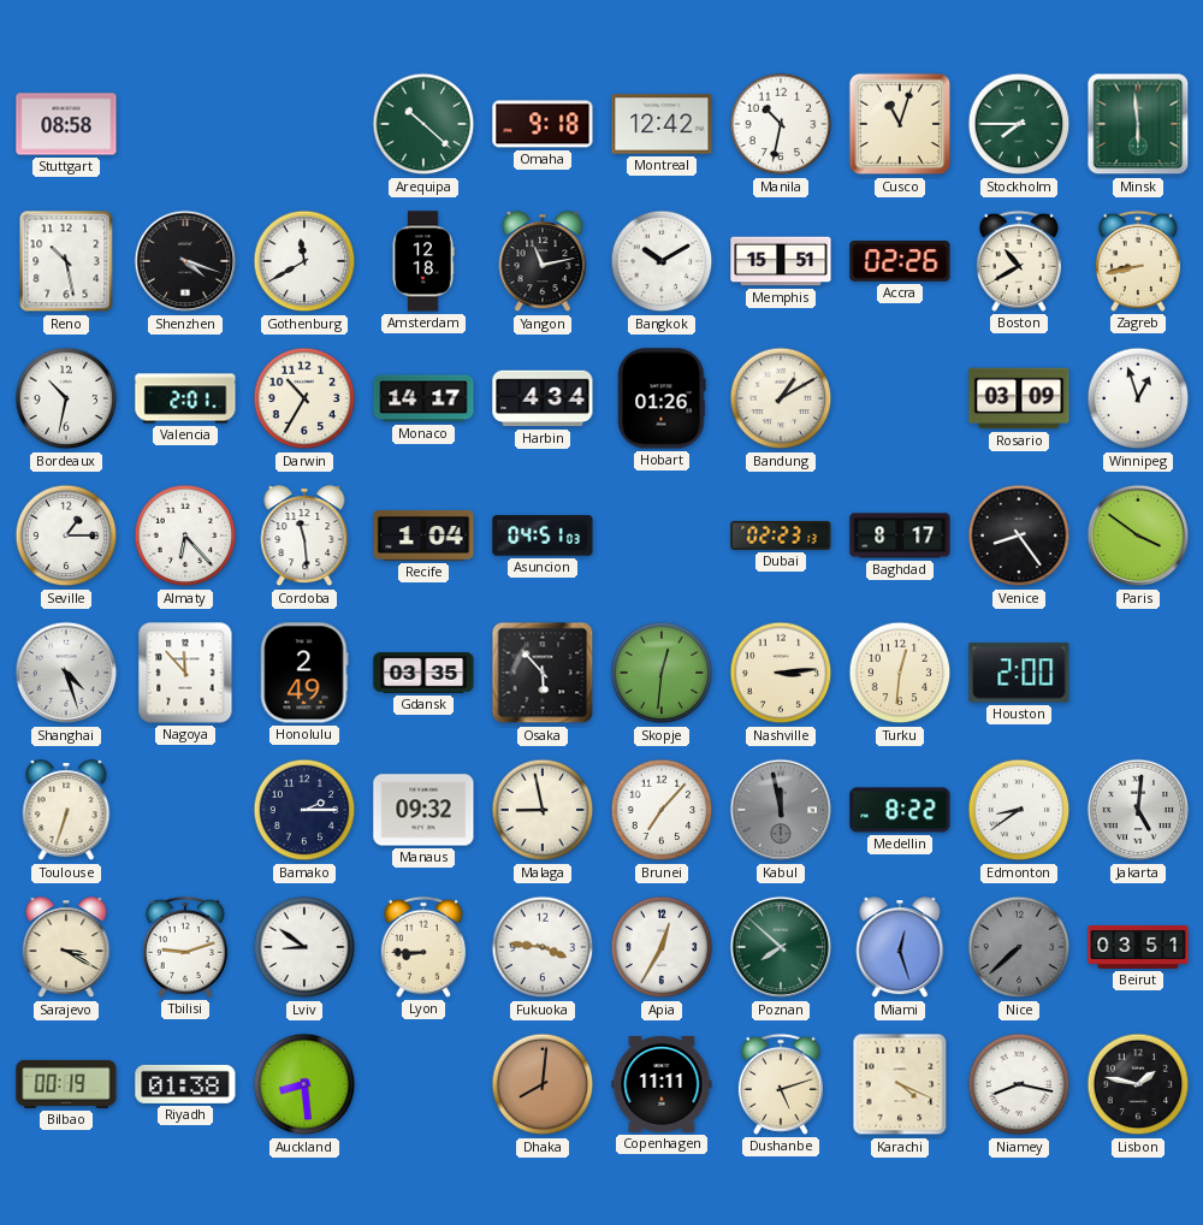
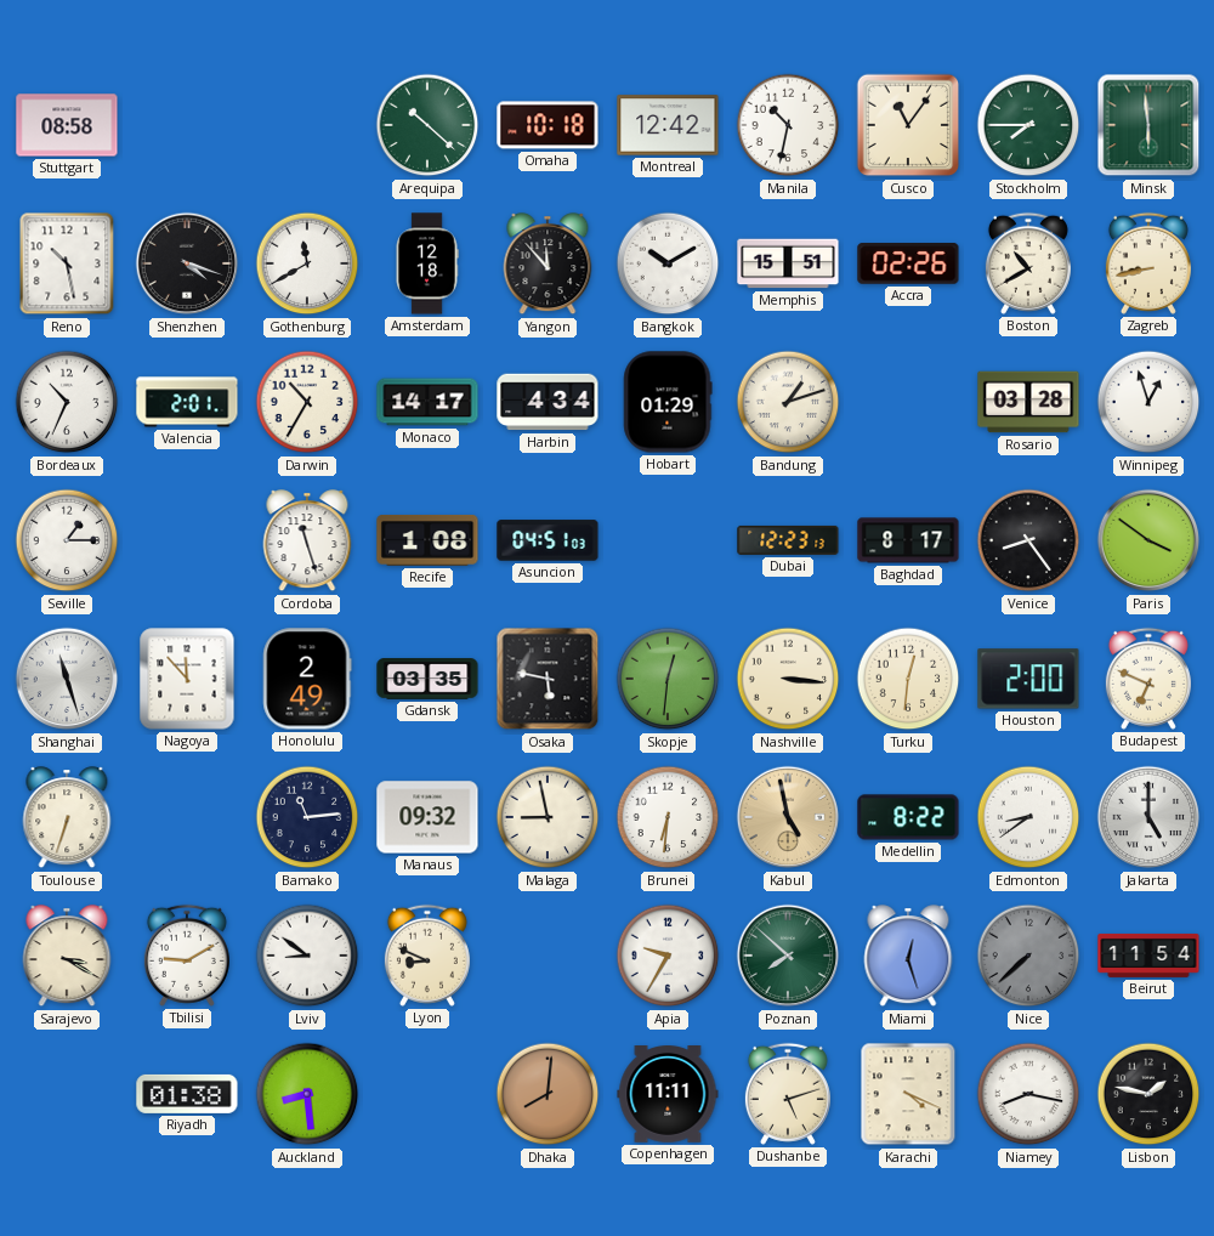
Omaha: 9:18 -> 10:18
Cusco: 11:03 -> 11:06
Yangon: 11:13 -> 11:53
Bordeaux: 10:32 -> 10:34
Hobart: 01:26 -> 01:29
Bandung: 1:10 -> 1:12
Rosario: 03:09 -> 03:28
Almaty: 6:23 -> none
Cordoba: 11:29 -> 11:27
Recife: 1:04 -> 1:08
Dubai: 02:23 -> 12:23
Shanghai: 4:27 -> 11:27
Osaka: 5:53 -> 5:47
Nashville: 3:14 -> 3:16
Budapest: none -> 6:49
Bamako: 2:15 -> 11:14
Brunei: 7:07 -> 6:31
Kabul: 11:58 -> 4:58
Kabul dial: grey -> champagne
Jakarta: 5:01 -> 5:00
Tbilisi: 9:12 -> 9:10
Lyon: 8:45 -> 8:49
Fukuoka: 3:46 -> none
Apia: 12:35 -> 9:35
Beirut: 03:51 -> 11:54
Bilbao: 00:19 -> none
